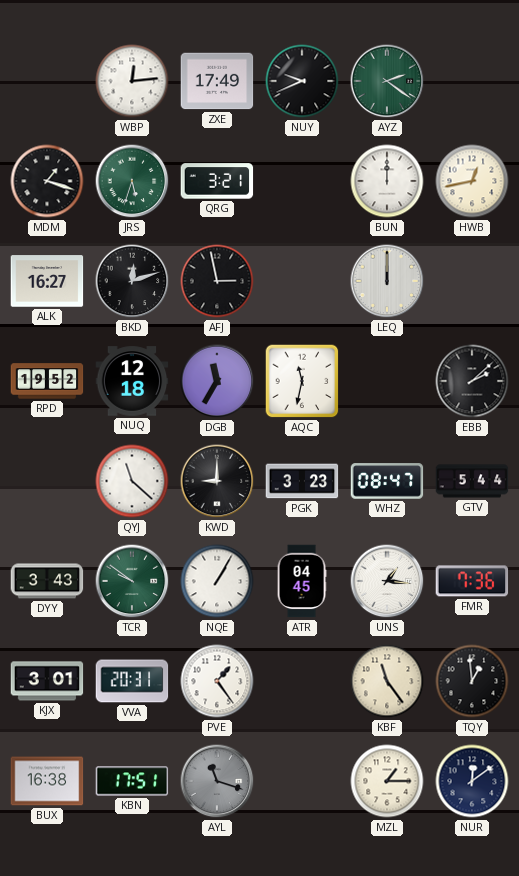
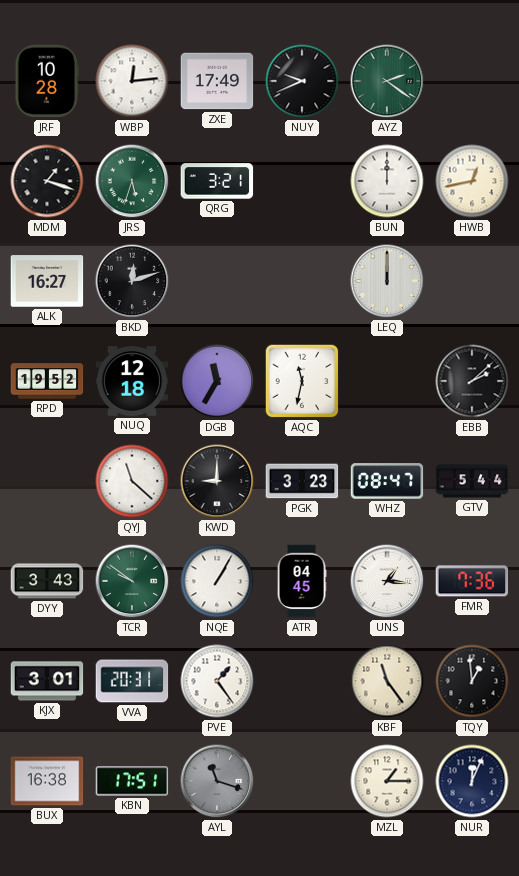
JRF: none -> 10:28
AFJ: 2:58 -> none
NUR: 12:09 -> 12:04
